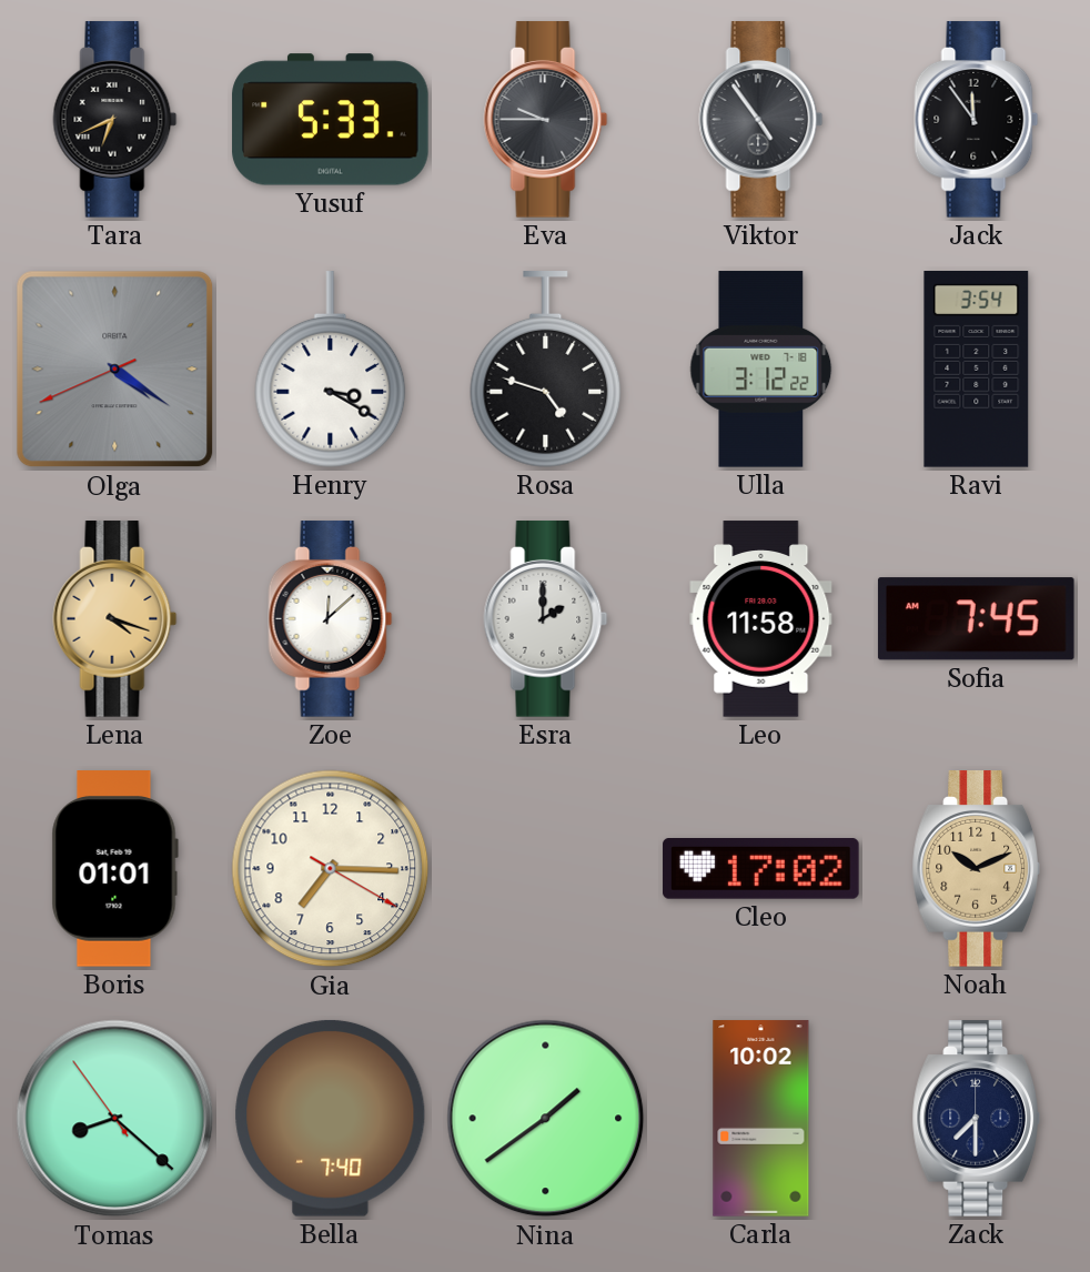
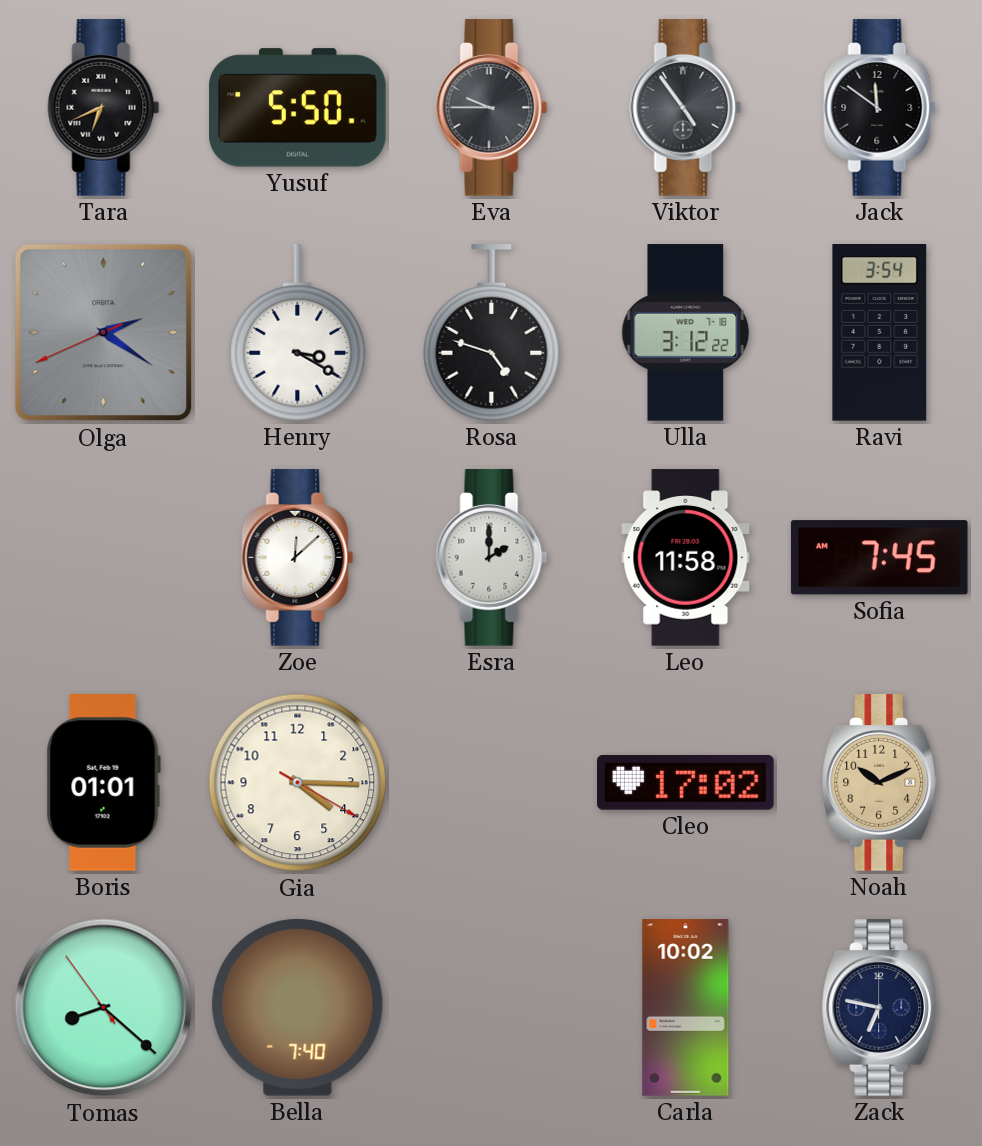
Yusuf: 5:33 -> 5:50
Jack: 11:54 -> 11:51
Olga: 4:20 -> 2:20
Lena: 4:18 -> none
Gia: 7:15 -> 4:15
Nina: 1:39 -> none
Zack: 7:30 -> 6:47
